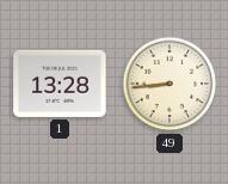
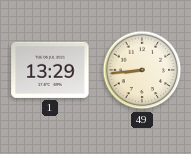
1: 13:28 -> 13:29
